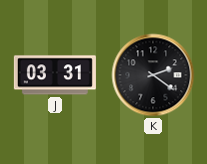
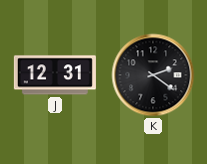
J: 03:31 -> 12:31
